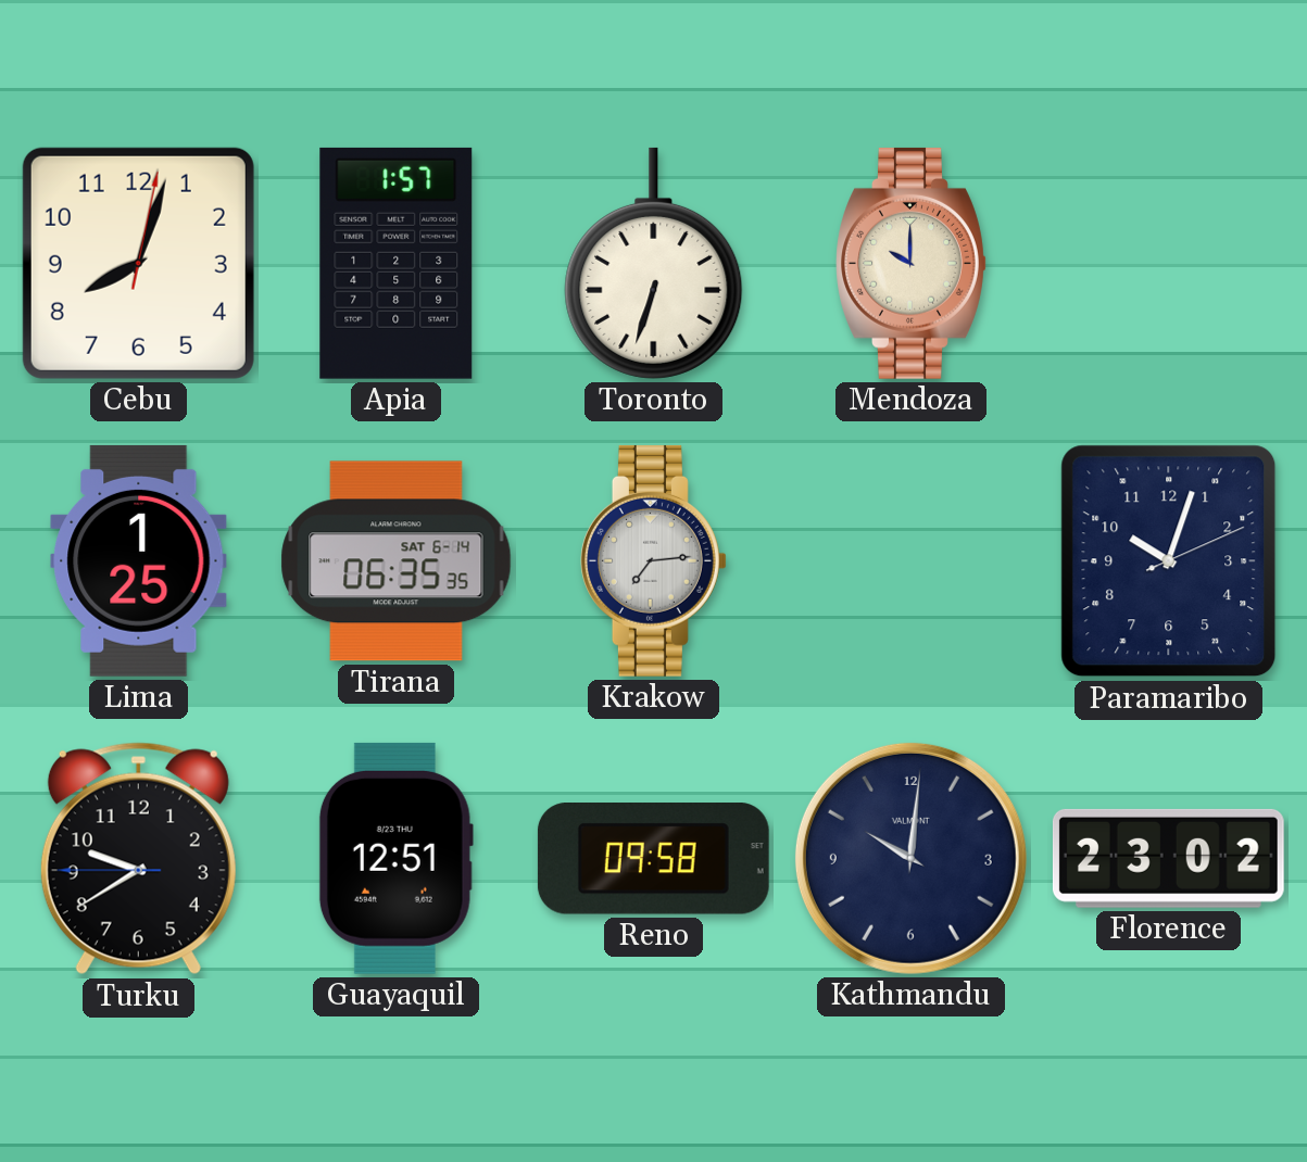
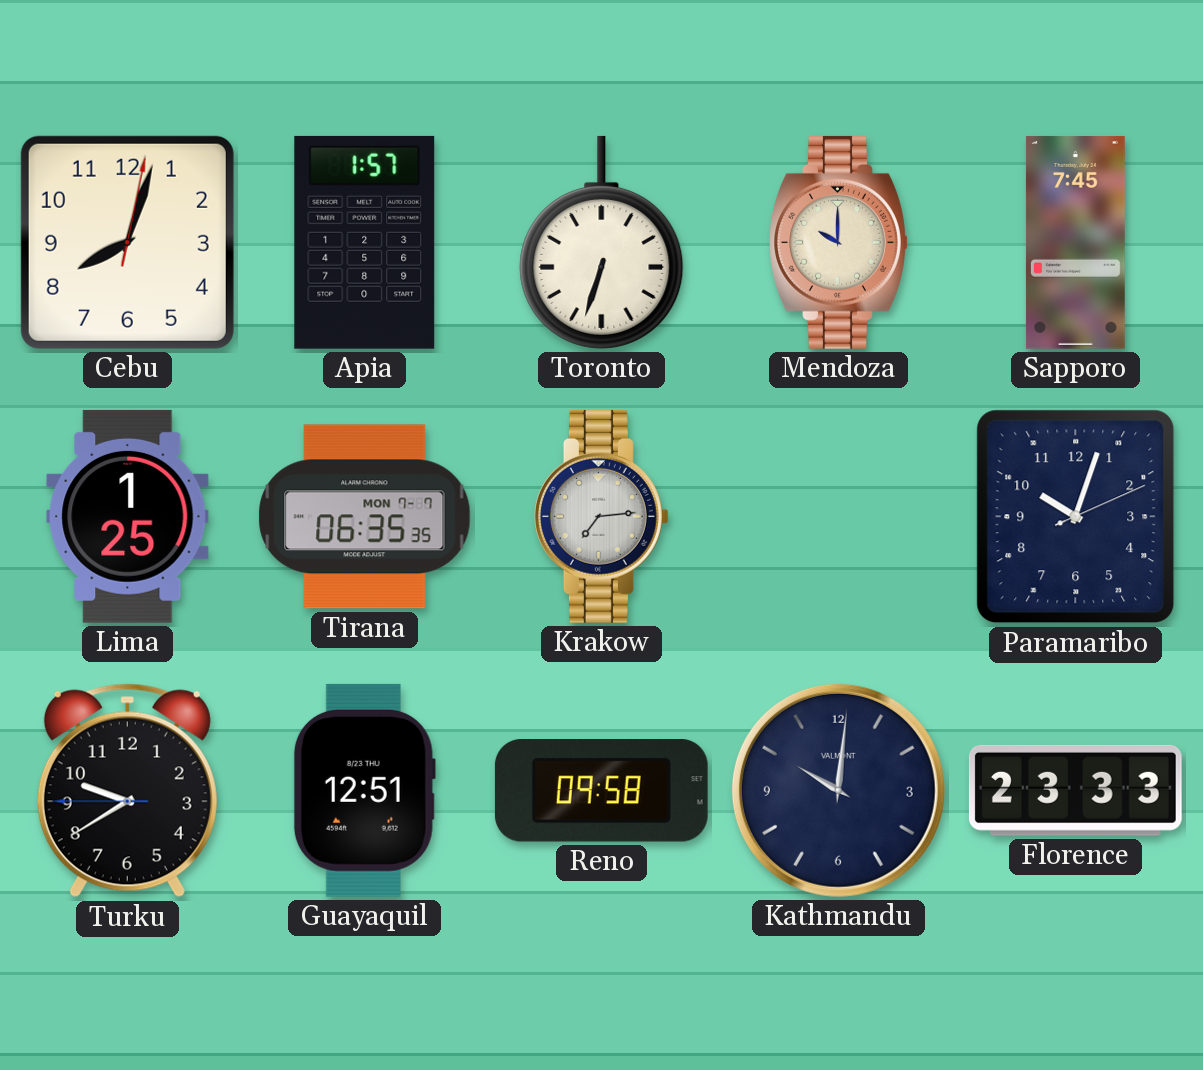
Sapporo: none -> 7:45
Tirana date: SAT 6-14 -> MON 7-7
Florence: 23:02 -> 23:33
